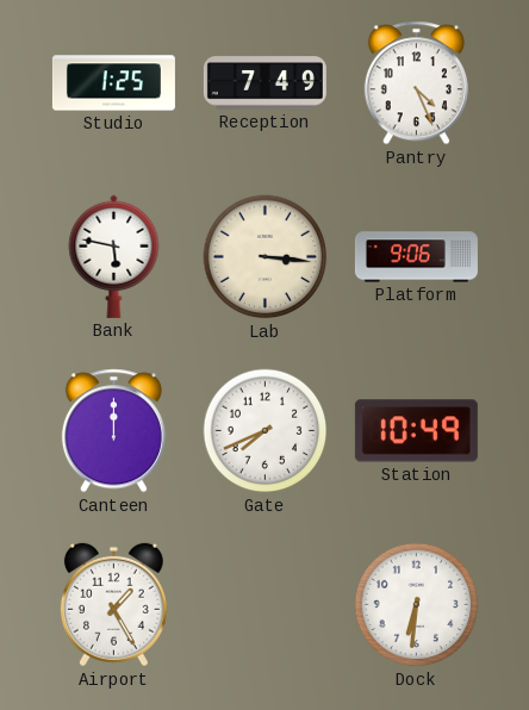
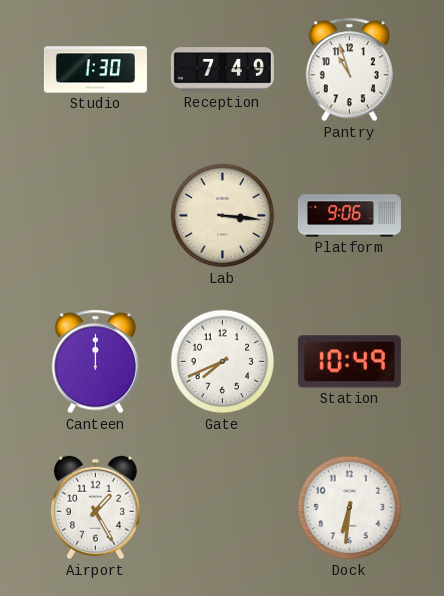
Studio: 1:25 -> 1:30
Pantry: 4:26 -> 10:57
Bank: 5:47 -> none
